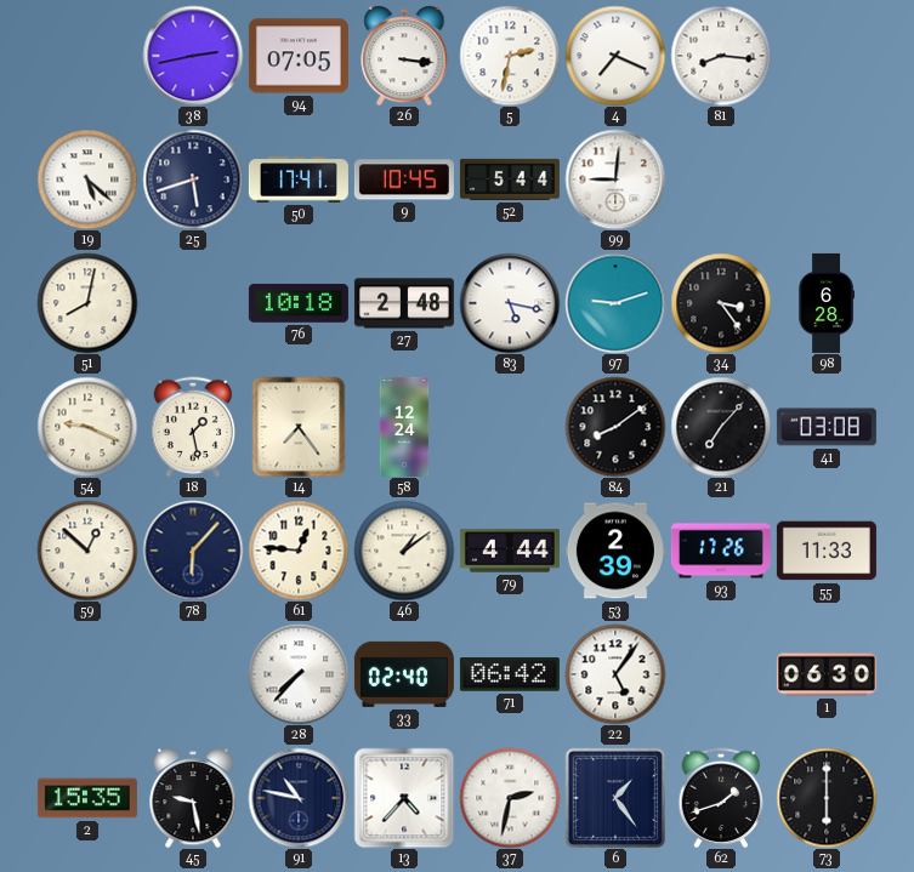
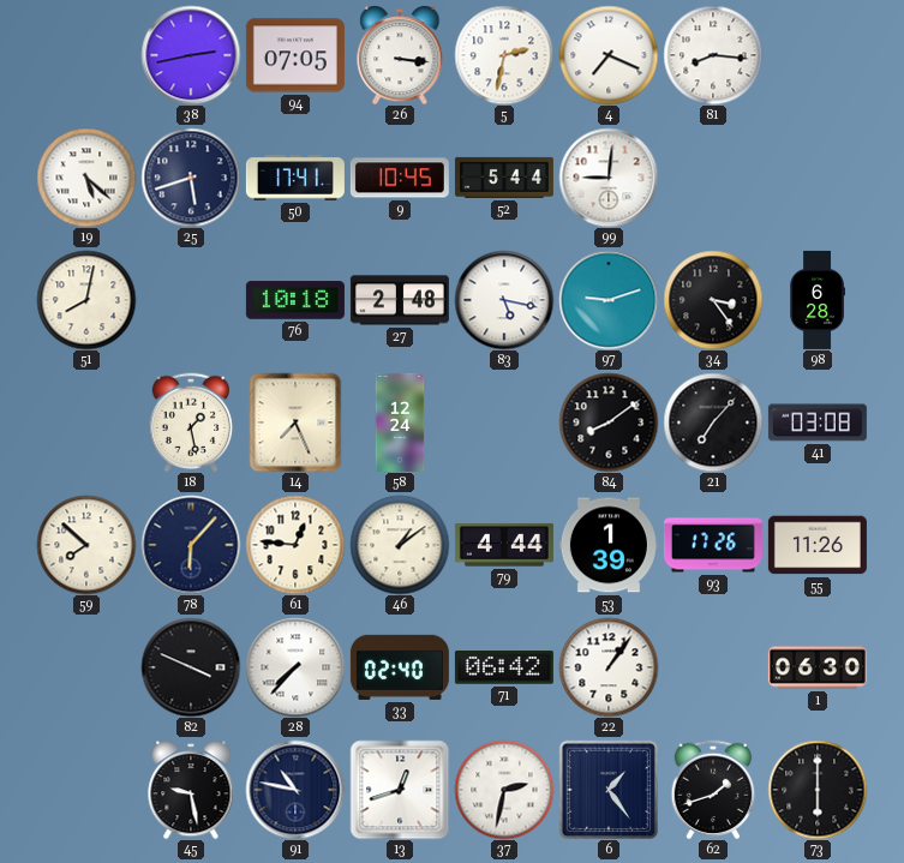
54: 9:19 -> none
14: 7:24 -> 7:26
59: 12:52 -> 7:52
53: 2:39 -> 1:39
55: 11:33 -> 11:26
82: none -> 3:49
22: 5:06 -> 1:06
2: 15:35 -> none
13: 4:37 -> 12:42
